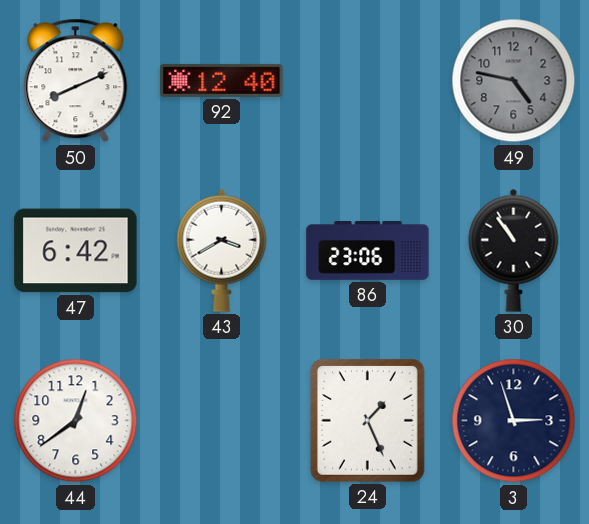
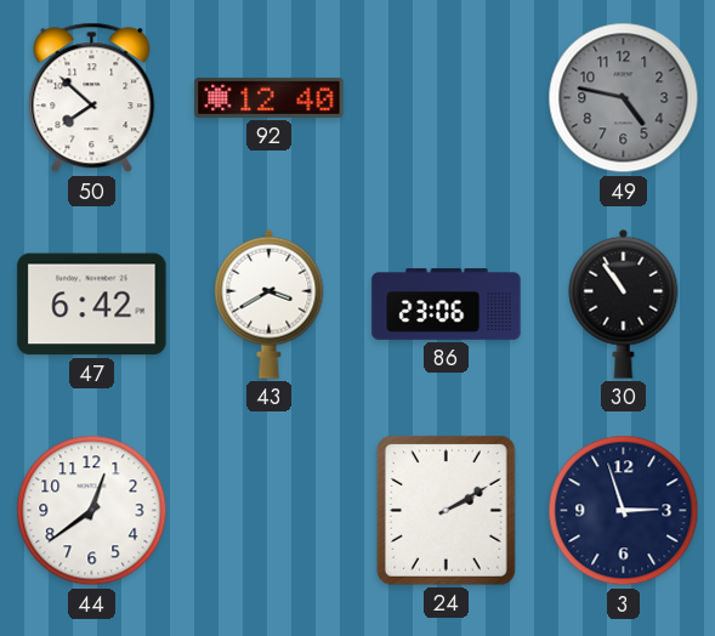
50: 8:11 -> 7:52
24: 1:26 -> 2:10
